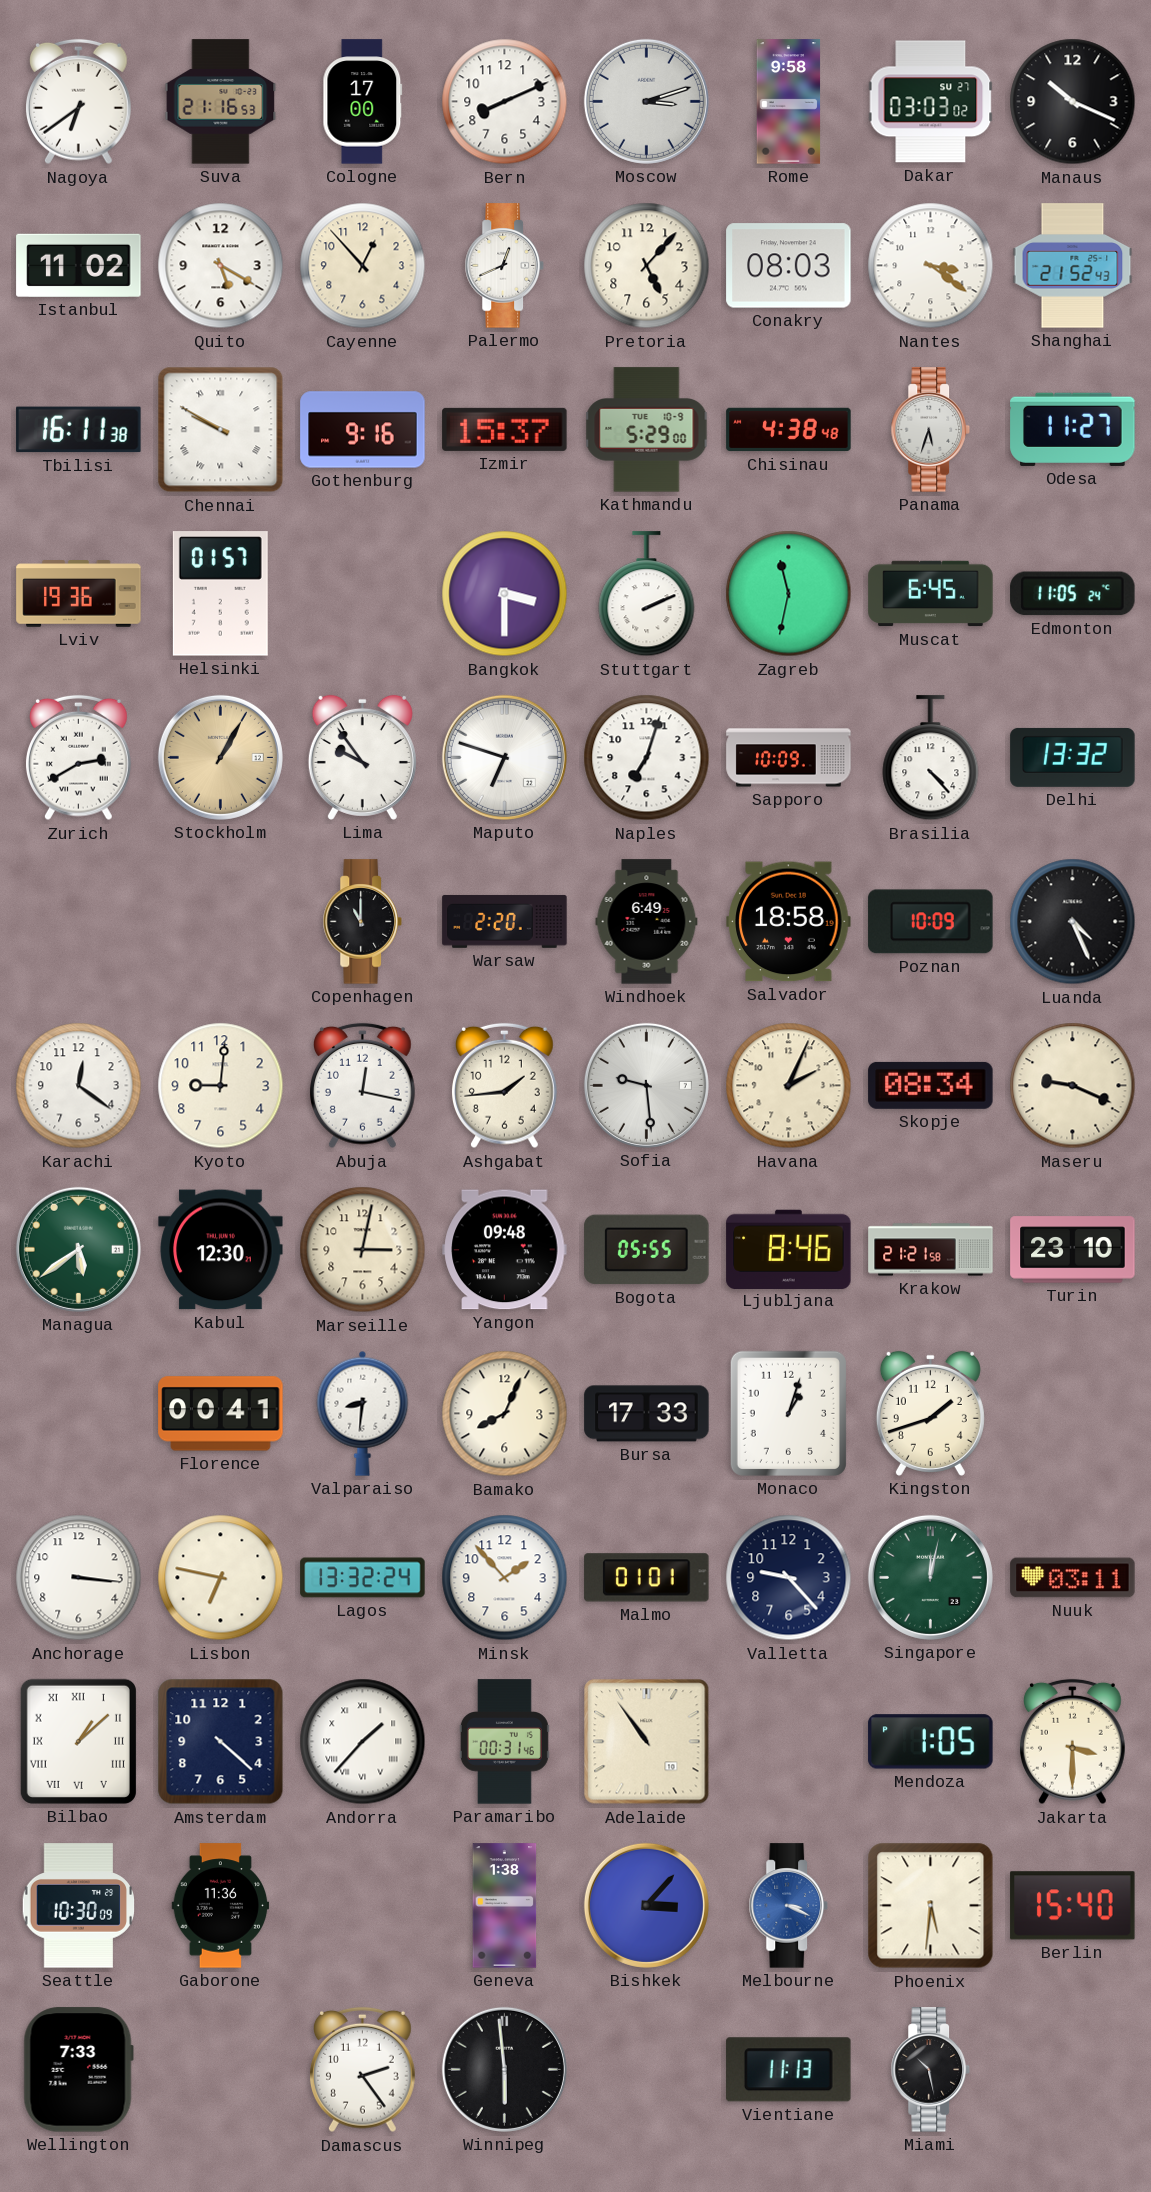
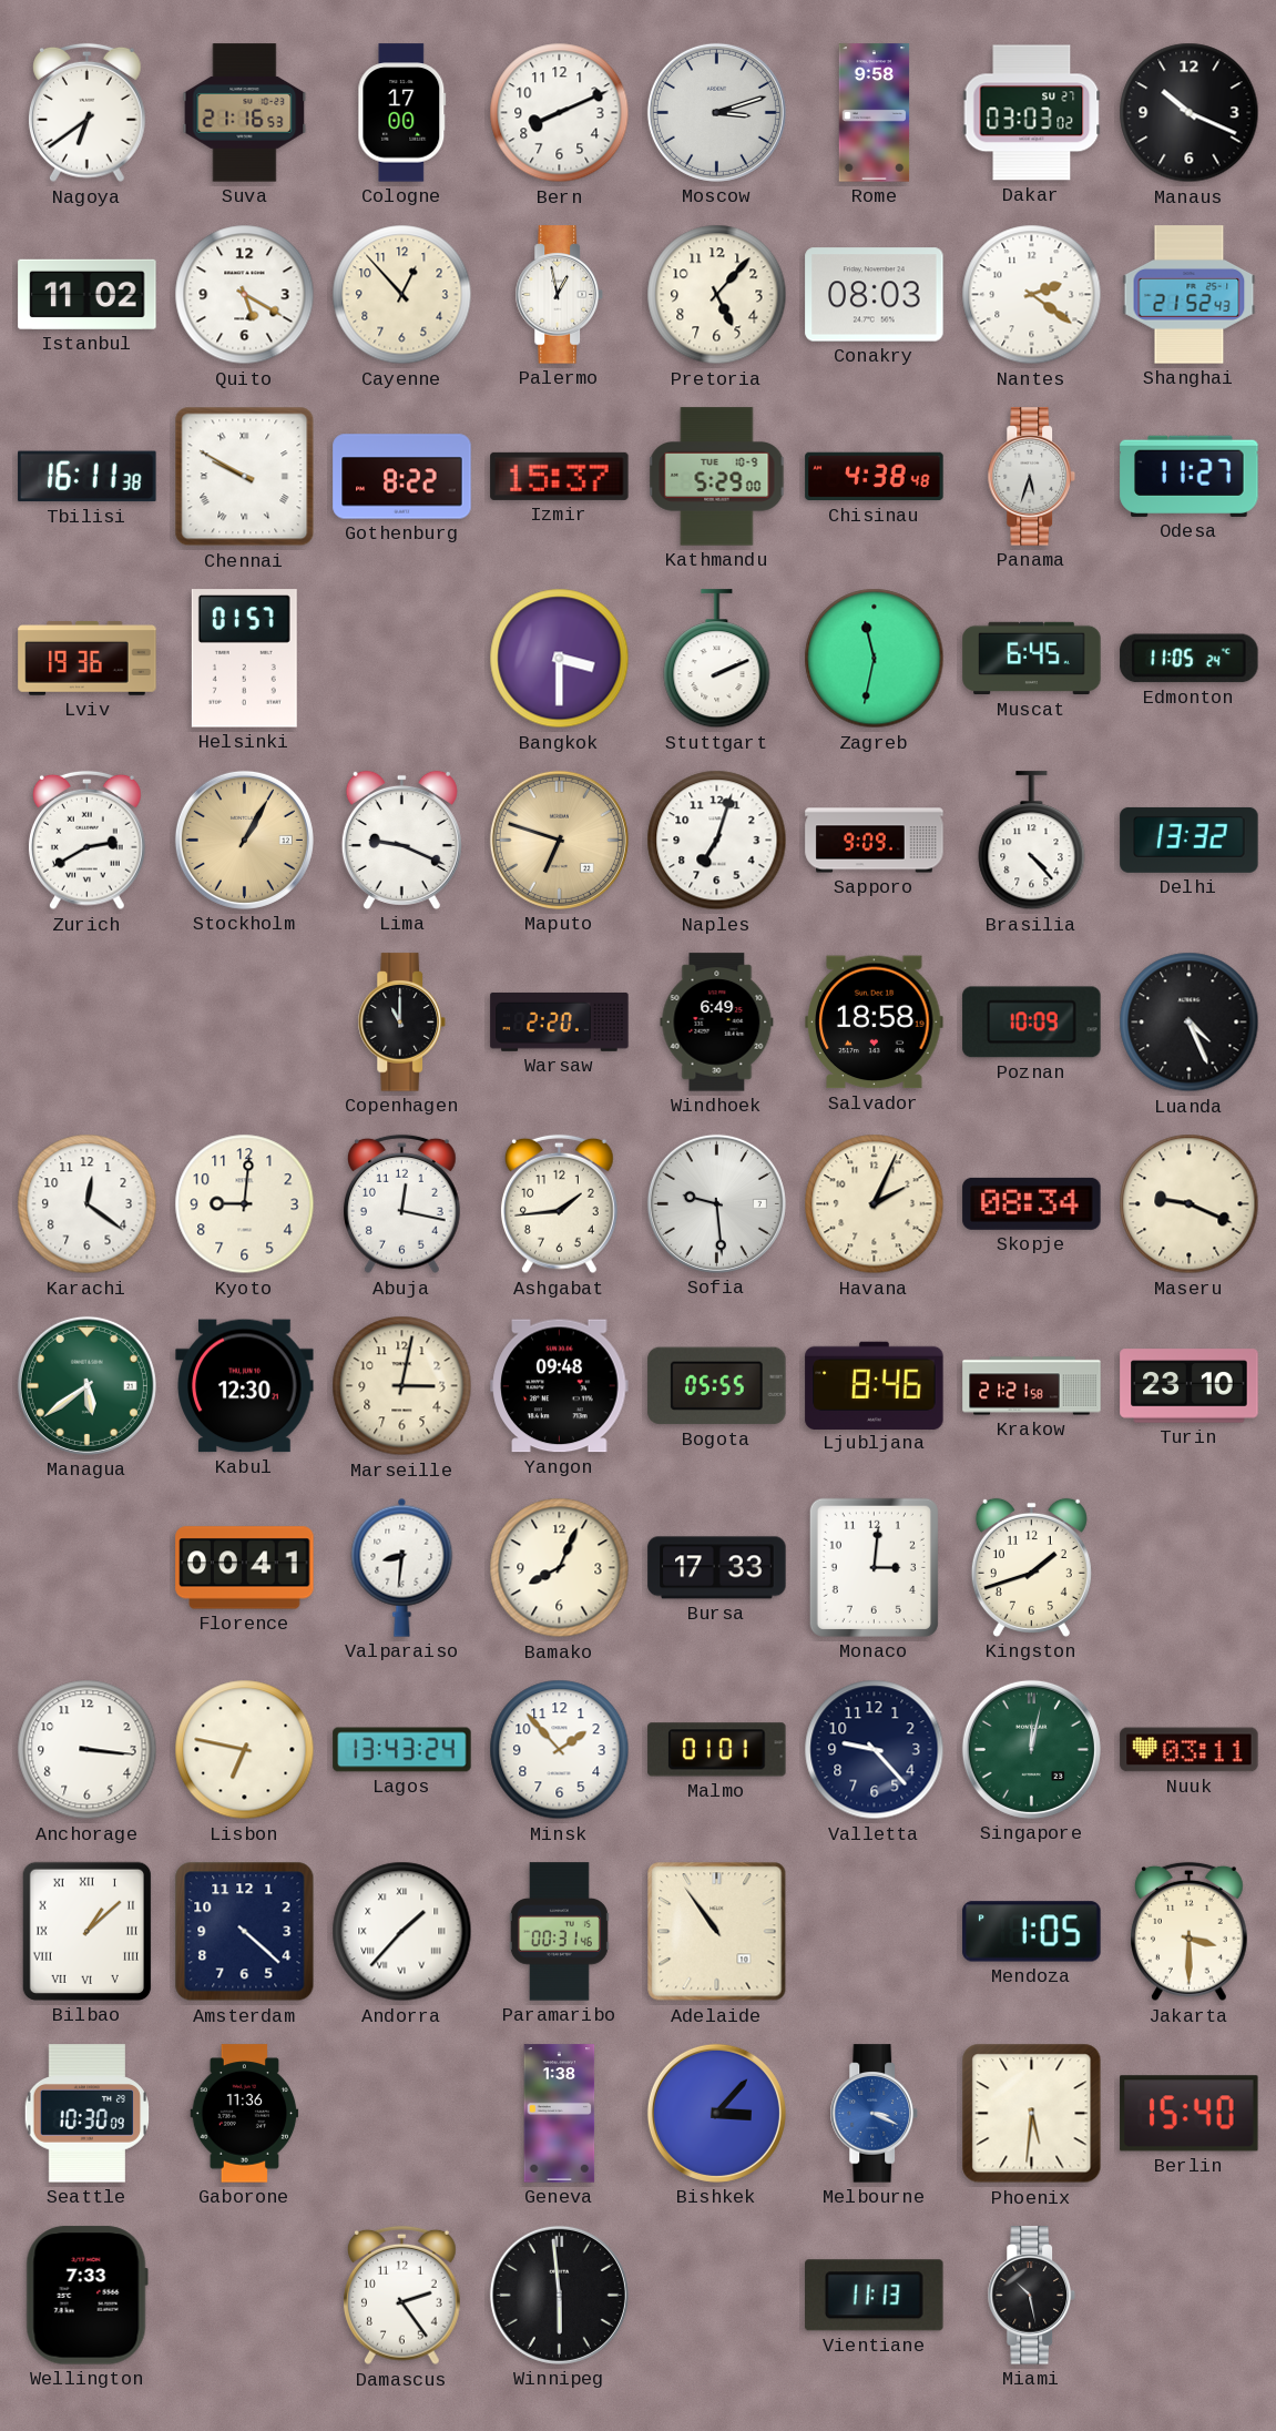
Palermo: 12:41 -> 12:58
Nantes: 3:21 -> 2:21
Gothenburg: 9:16 -> 8:22
Lima: 9:54 -> 9:19
Maputo dial: white -> champagne
Sapporo: 10:09 -> 9:09
Monaco: 1:03 -> 3:01
Lagos: 13:32 -> 13:43
